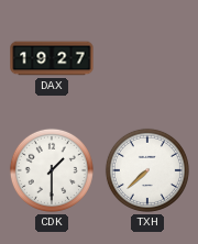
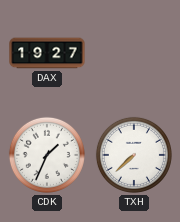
CDK: 1:30 -> 1:34
